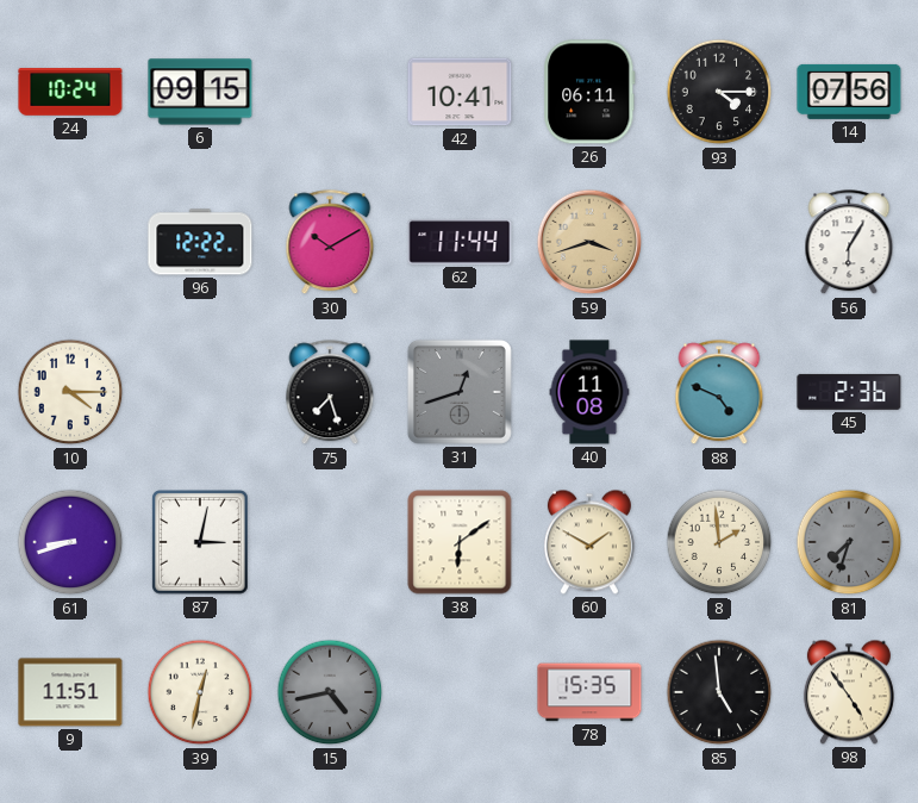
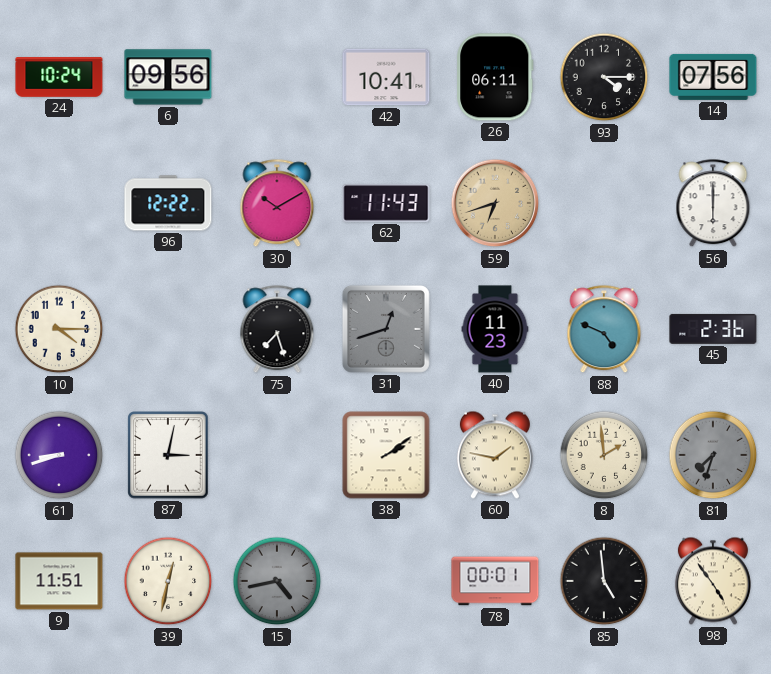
6: 09:15 -> 09:56
62: 11:44 -> 11:43
59: 3:42 -> 6:42
56: 6:05 -> 6:00
40: 11:08 -> 11:23
38: 6:09 -> 2:09
60: 1:50 -> 1:47
78: 15:35 -> 00:01
